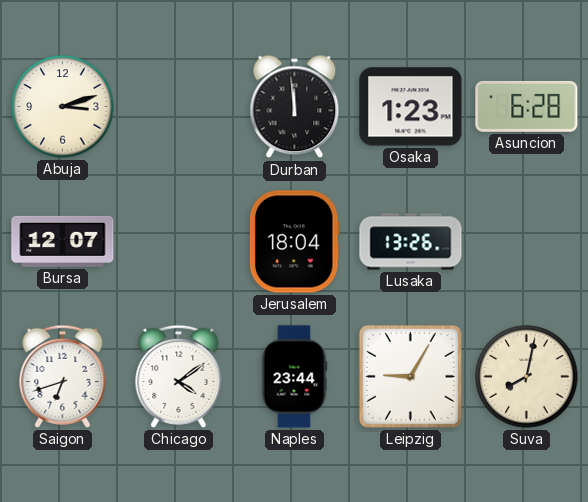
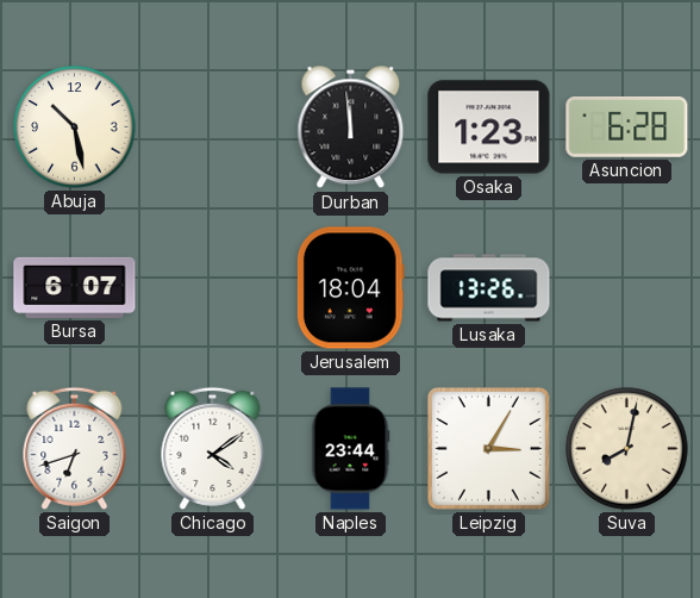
Abuja: 3:12 -> 10:28
Bursa: 12:07 -> 6:07
Leipzig: 9:05 -> 3:05
